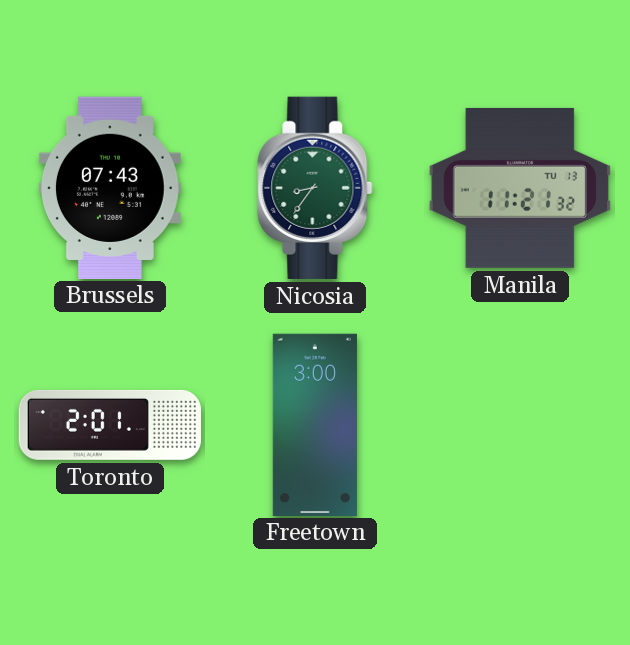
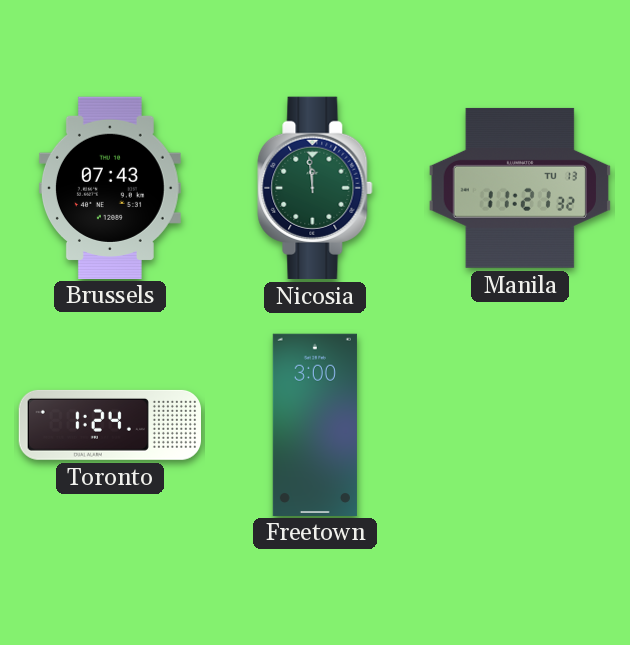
Nicosia: 8:36 -> 11:59
Toronto: 2:01 -> 1:24
